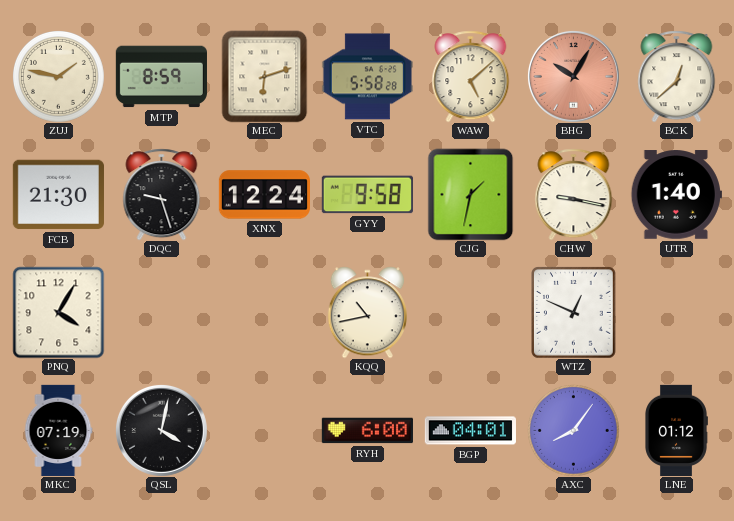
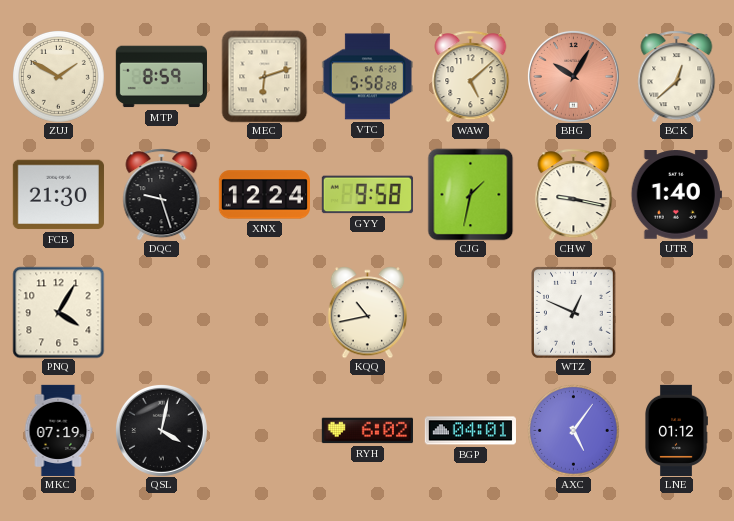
ZUJ: 1:47 -> 1:50
RYH: 6:00 -> 6:02
AXC: 8:06 -> 5:06
